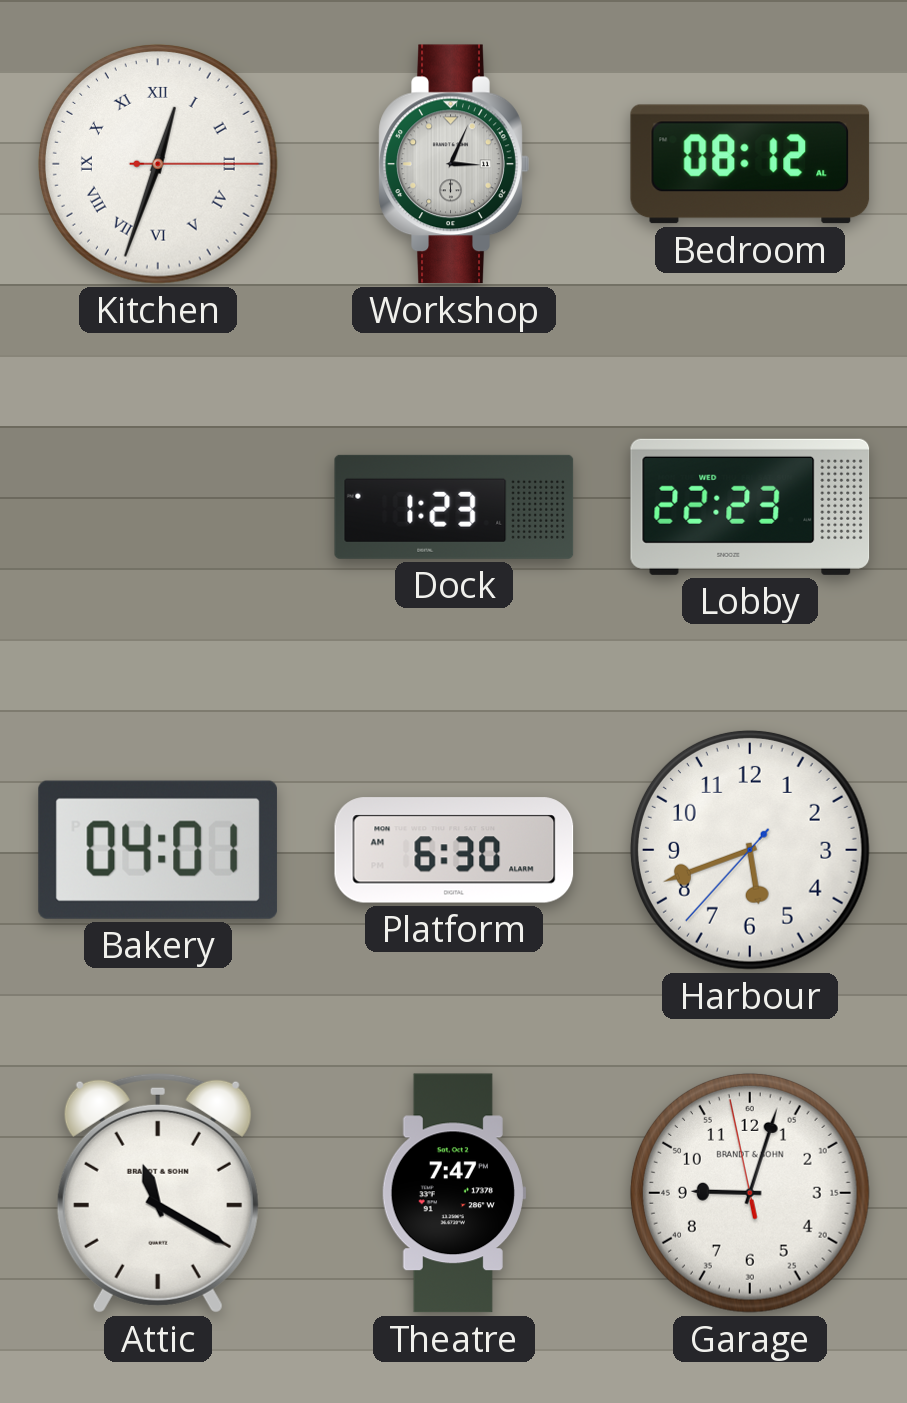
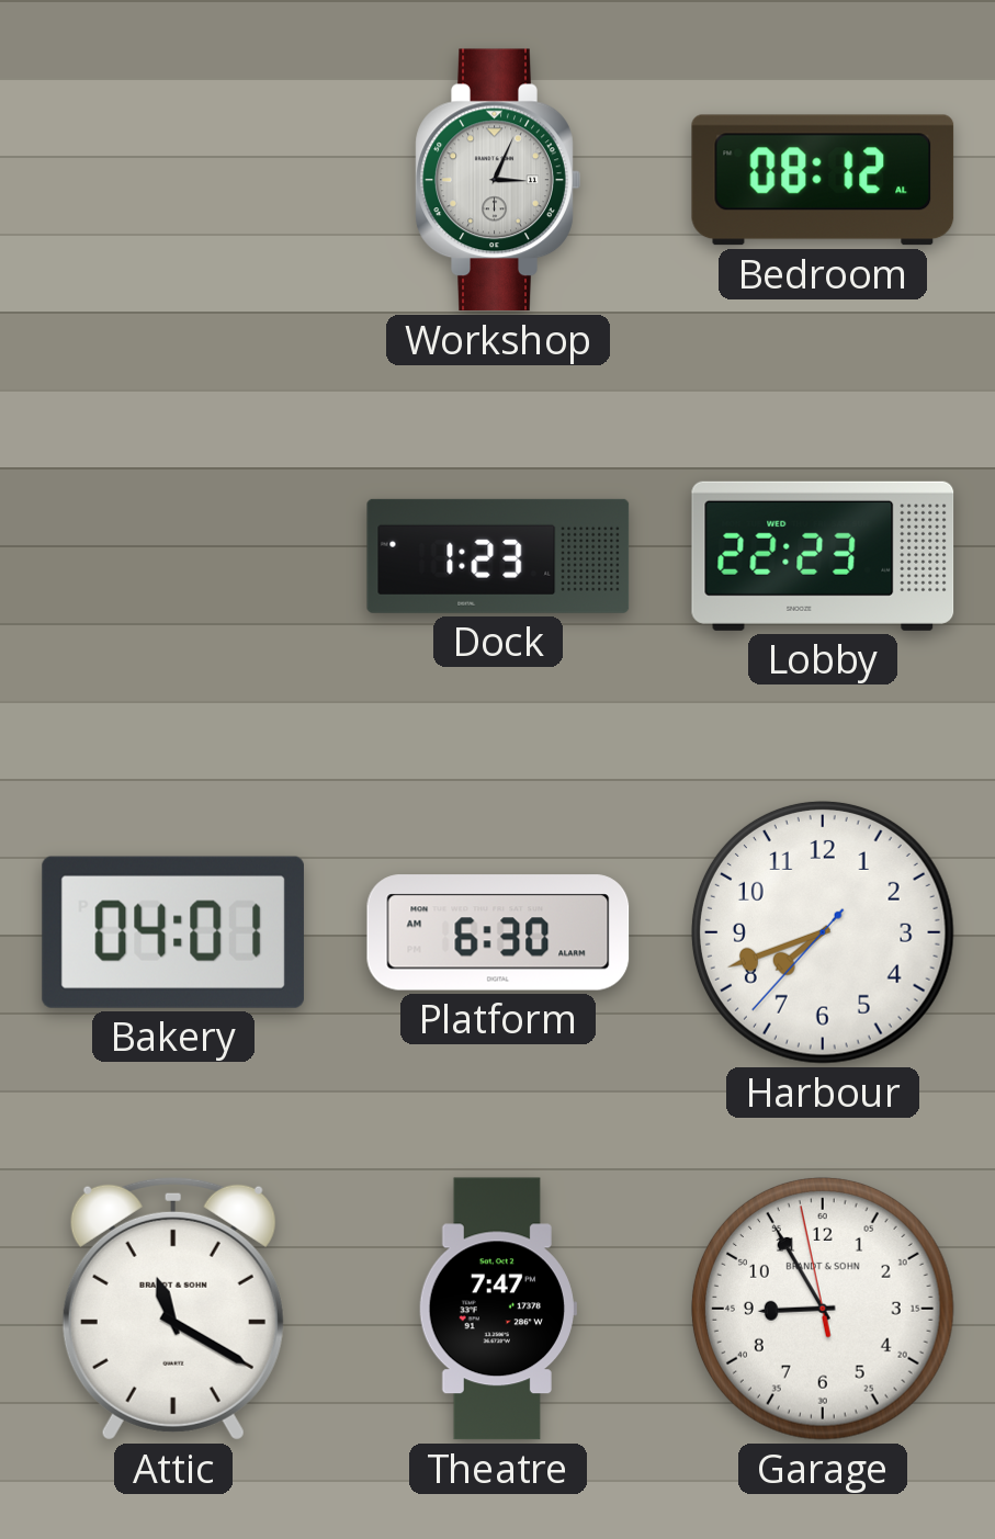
Kitchen: 12:33 -> none
Harbour: 5:41 -> 7:41
Garage: 9:02 -> 8:54
